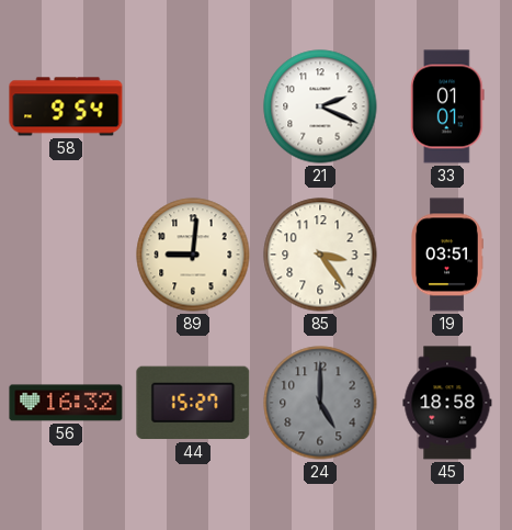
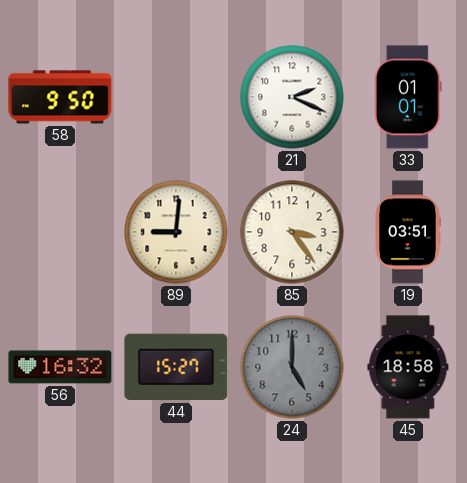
58: 9:54 -> 9:50
